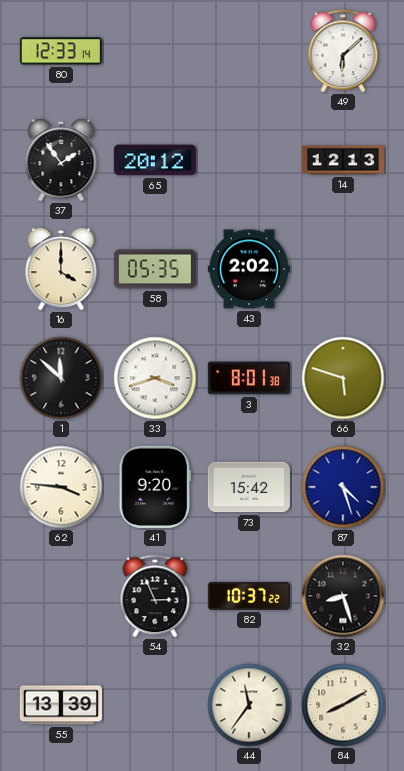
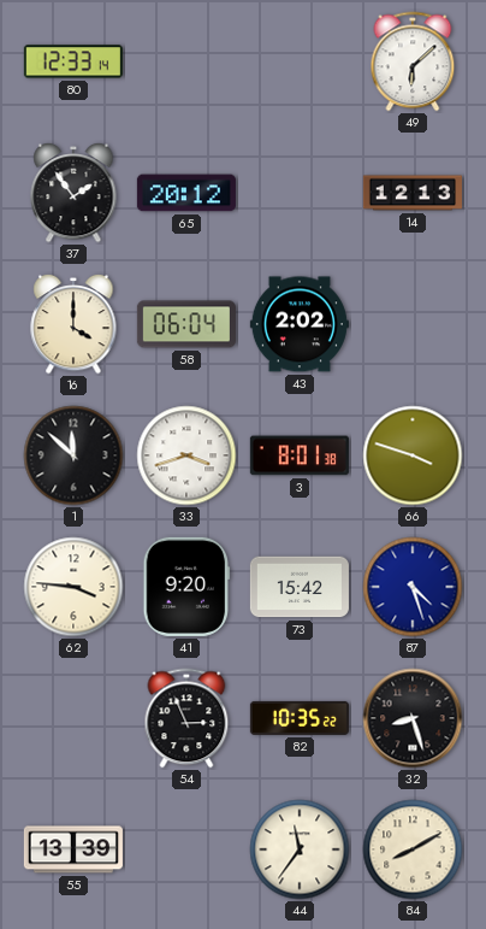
58: 05:35 -> 06:04
66: 5:48 -> 3:48
82: 10:37 -> 10:35
